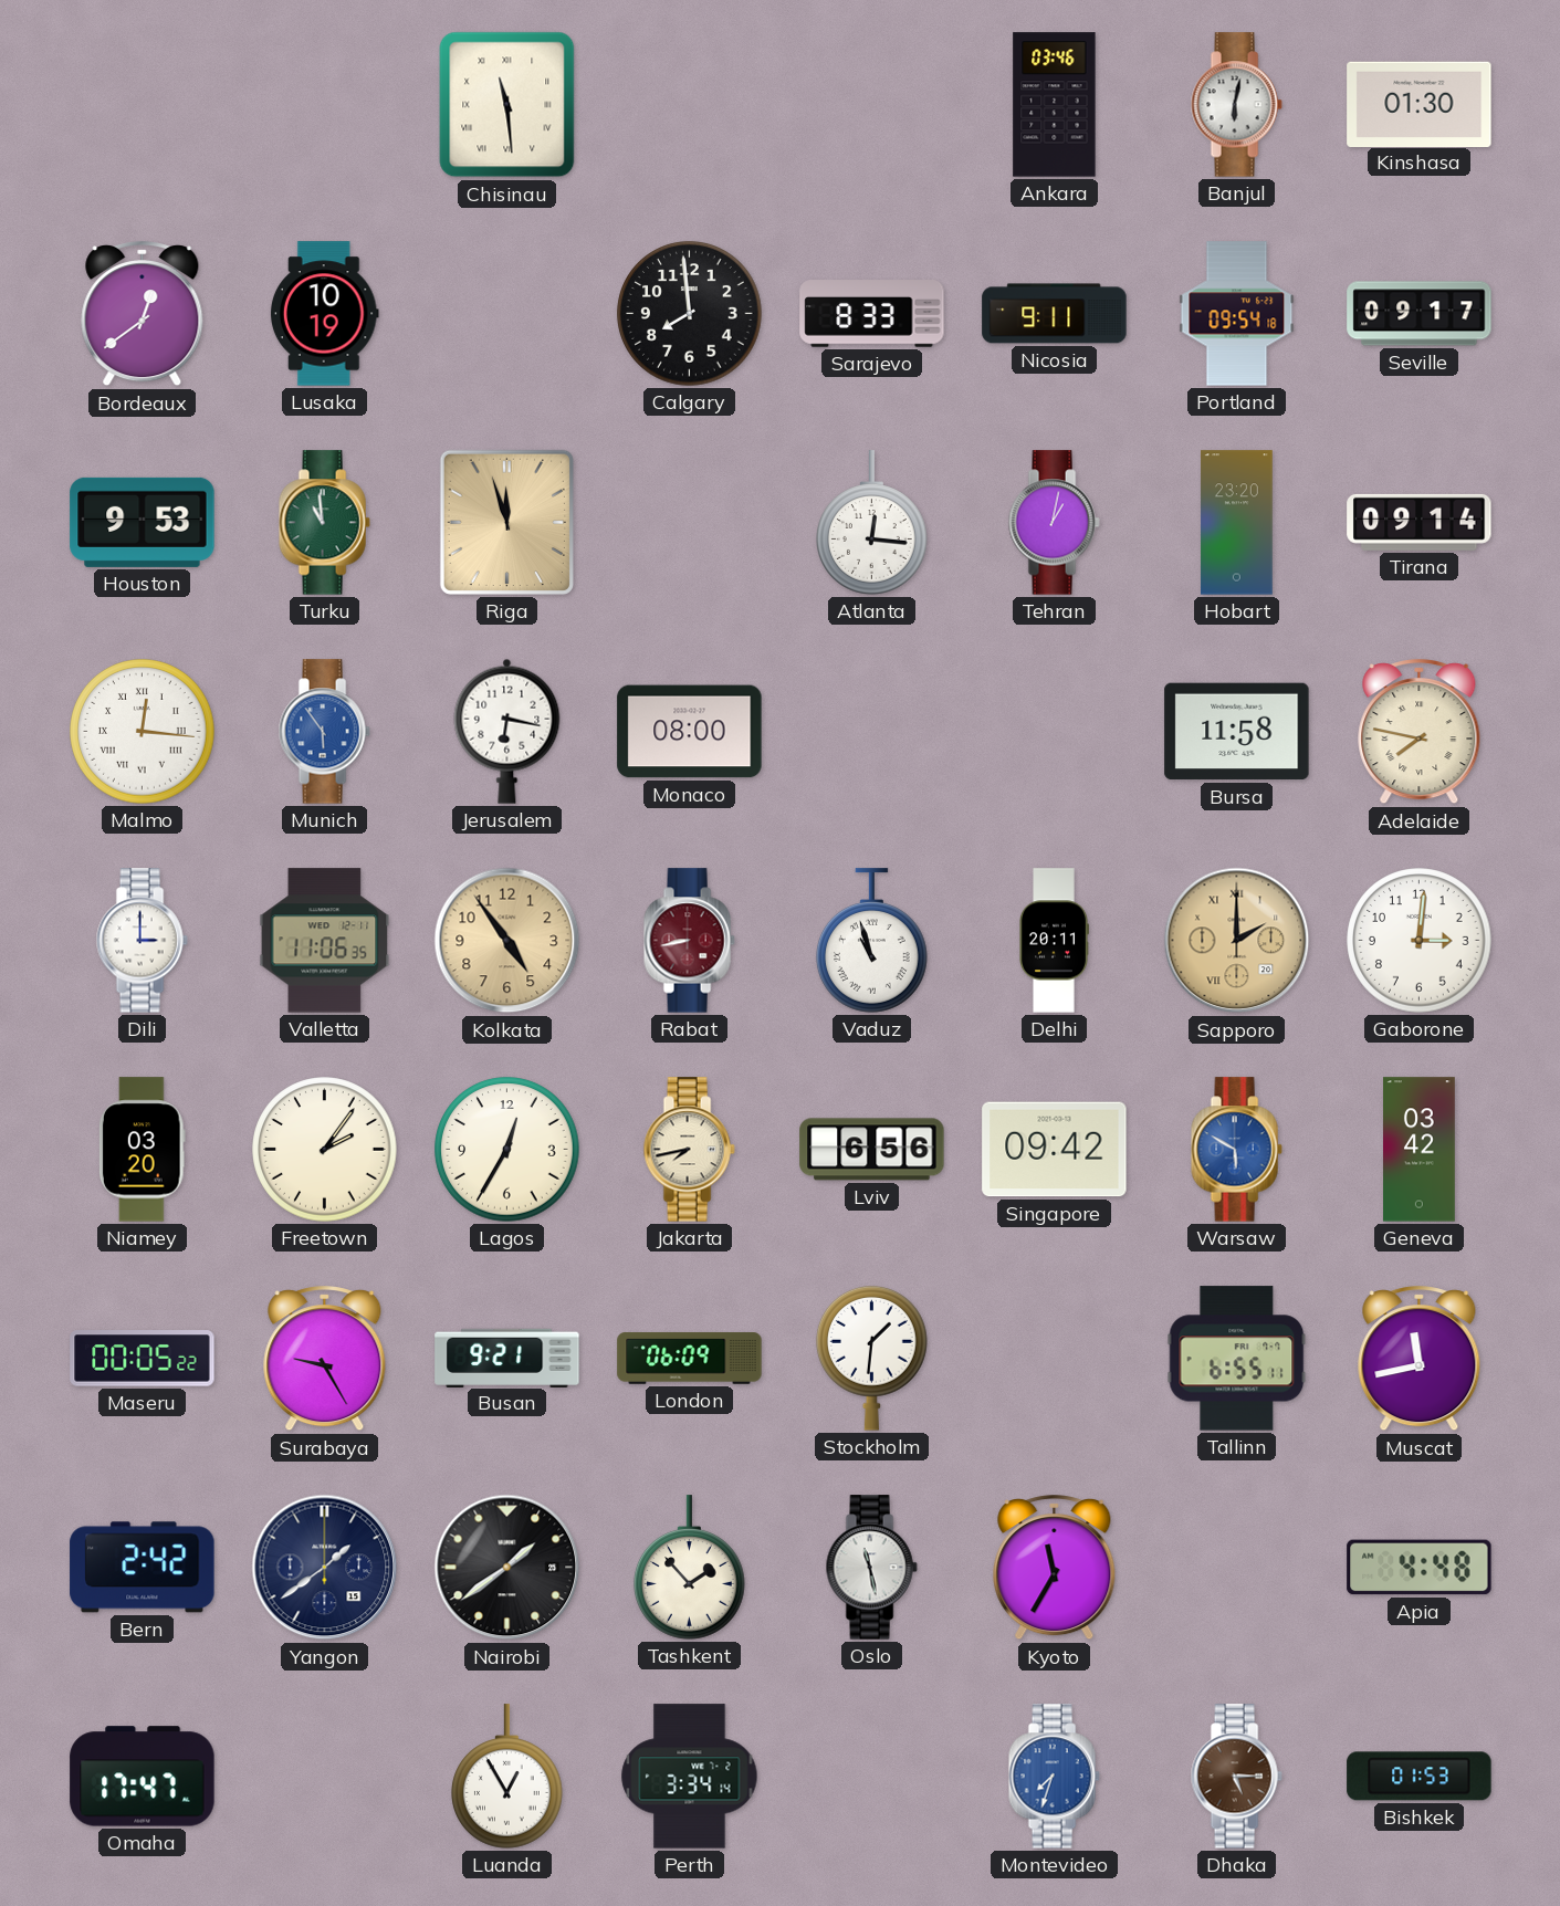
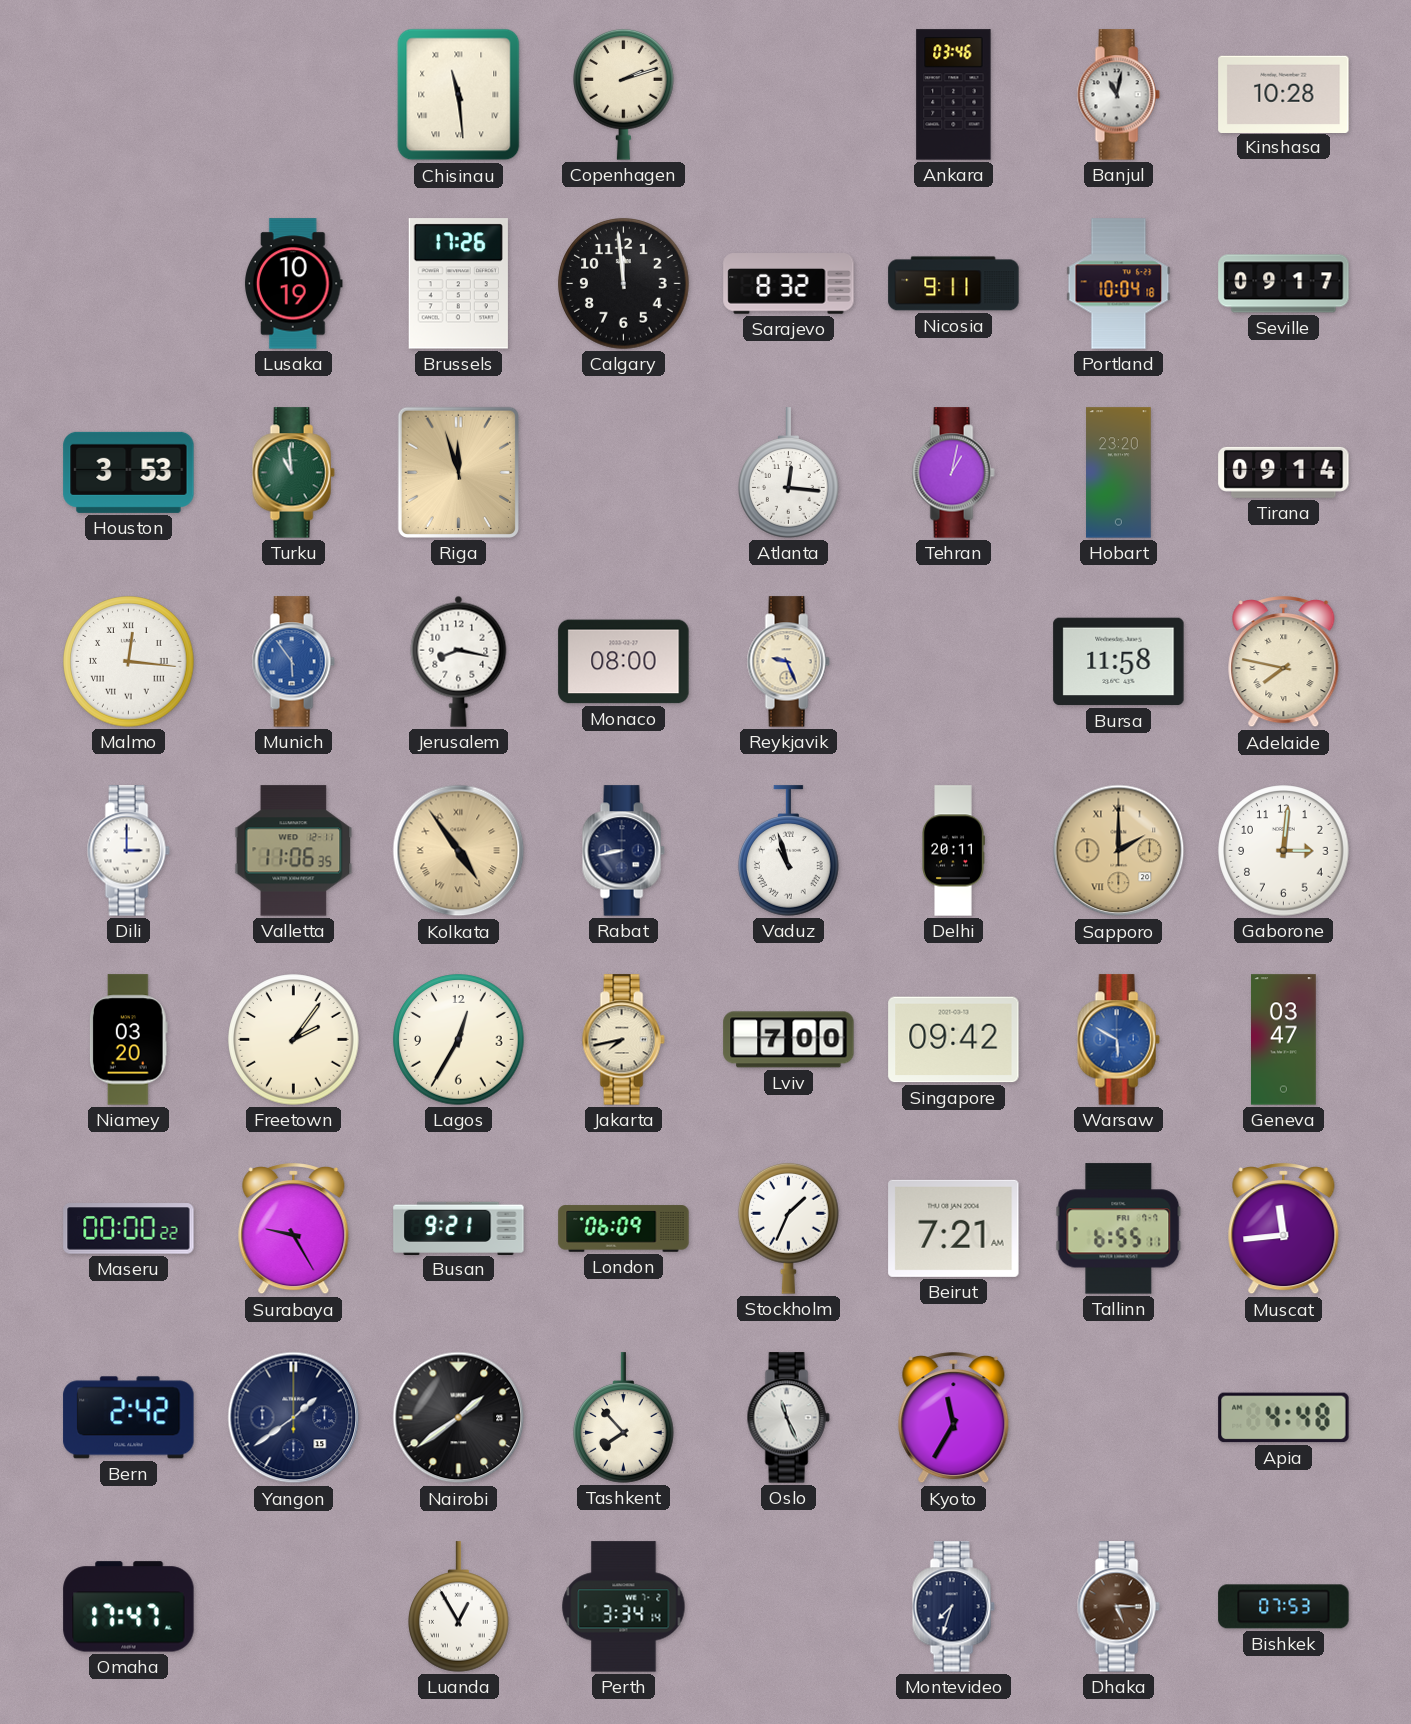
Copenhagen: none -> 2:12
Banjul: 6:02 -> 11:02
Kinshasa: 01:30 -> 10:28
Bordeaux: 12:39 -> none
Brussels: none -> 17:26
Calgary: 7:59 -> 11:59
Sarajevo: 8:33 -> 8:32
Portland: 09:54 -> 10:04
Houston: 9:53 -> 3:53
Jerusalem: 6:17 -> 8:17
Reykjavik: none -> 9:26
Kolkata numerals: Arabic -> Roman
Rabat dial: burgundy -> navy
Lviv: 6:56 -> 7:00
Geneva: 03:42 -> 03:47
Maseru: 00:05 -> 00:00
Stockholm: 1:31 -> 1:34
Beirut: none -> 7:21
Muscat: 11:43 -> 11:44
Tashkent: 1:53 -> 7:53
Oslo: 11:28 -> 11:26
Montevideo dial: blue -> navy
Bishkek: 01:53 -> 07:53
